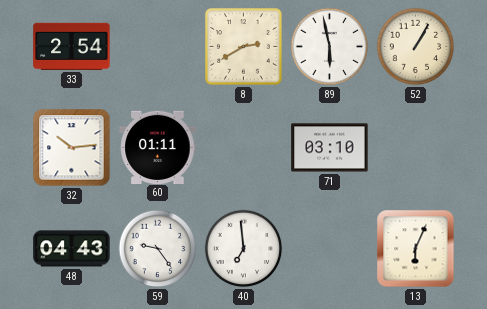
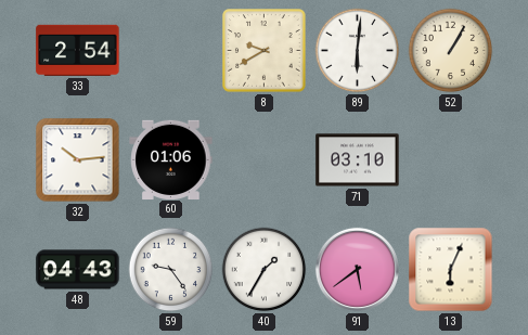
8: 2:40 -> 9:40
89: 5:58 -> 6:01
60: 01:11 -> 01:06
40: 6:59 -> 1:35
91: none -> 5:39
